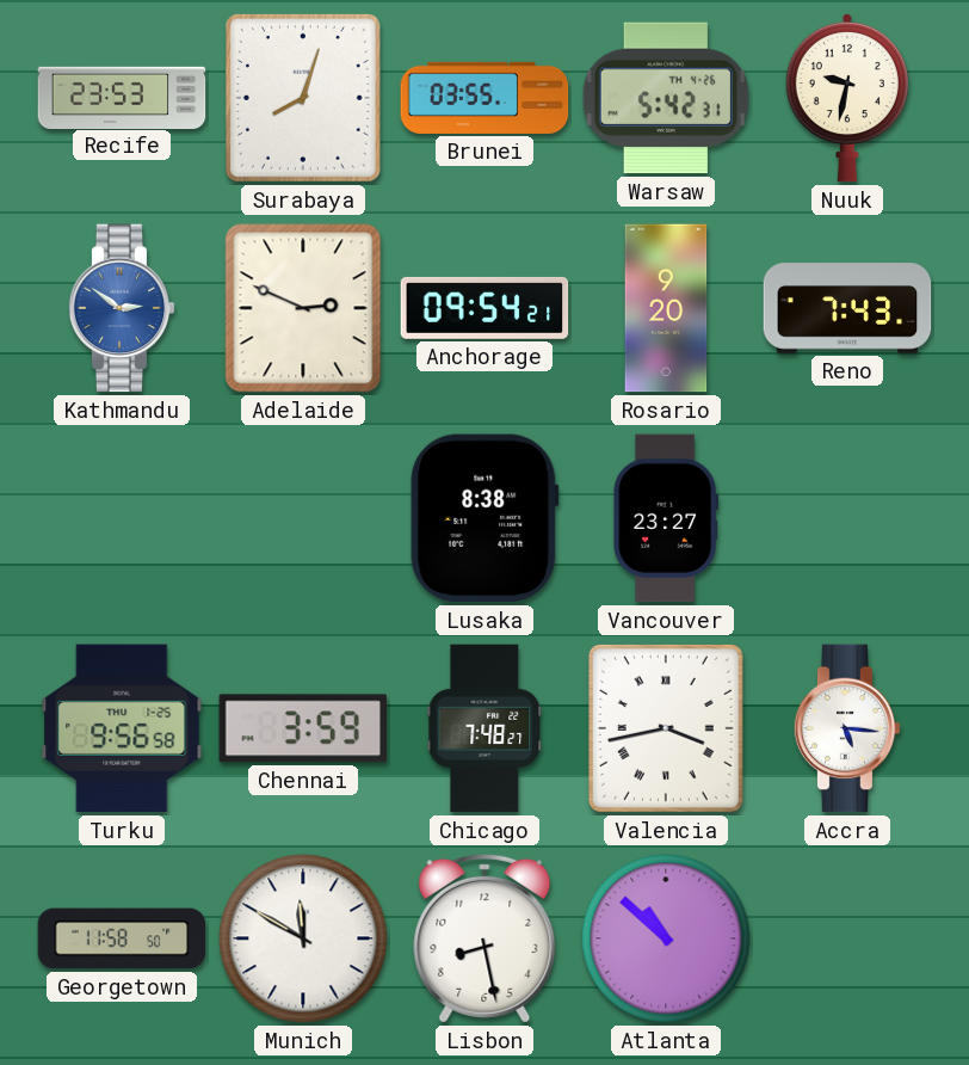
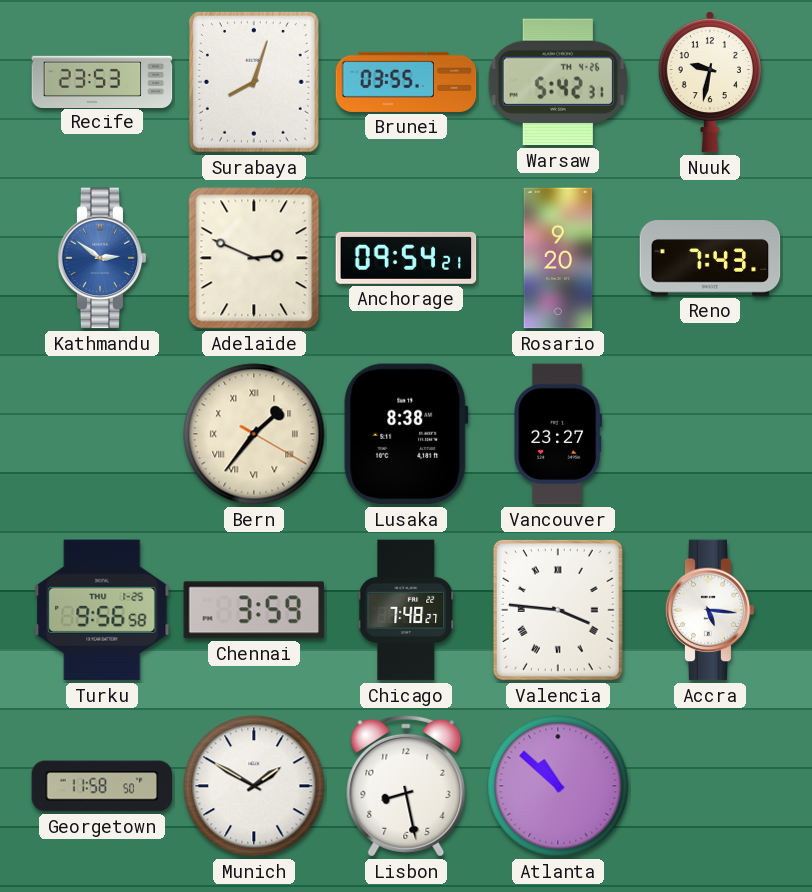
Bern: none -> 1:36
Valencia: 3:43 -> 3:46
Munich: 11:50 -> 1:50
